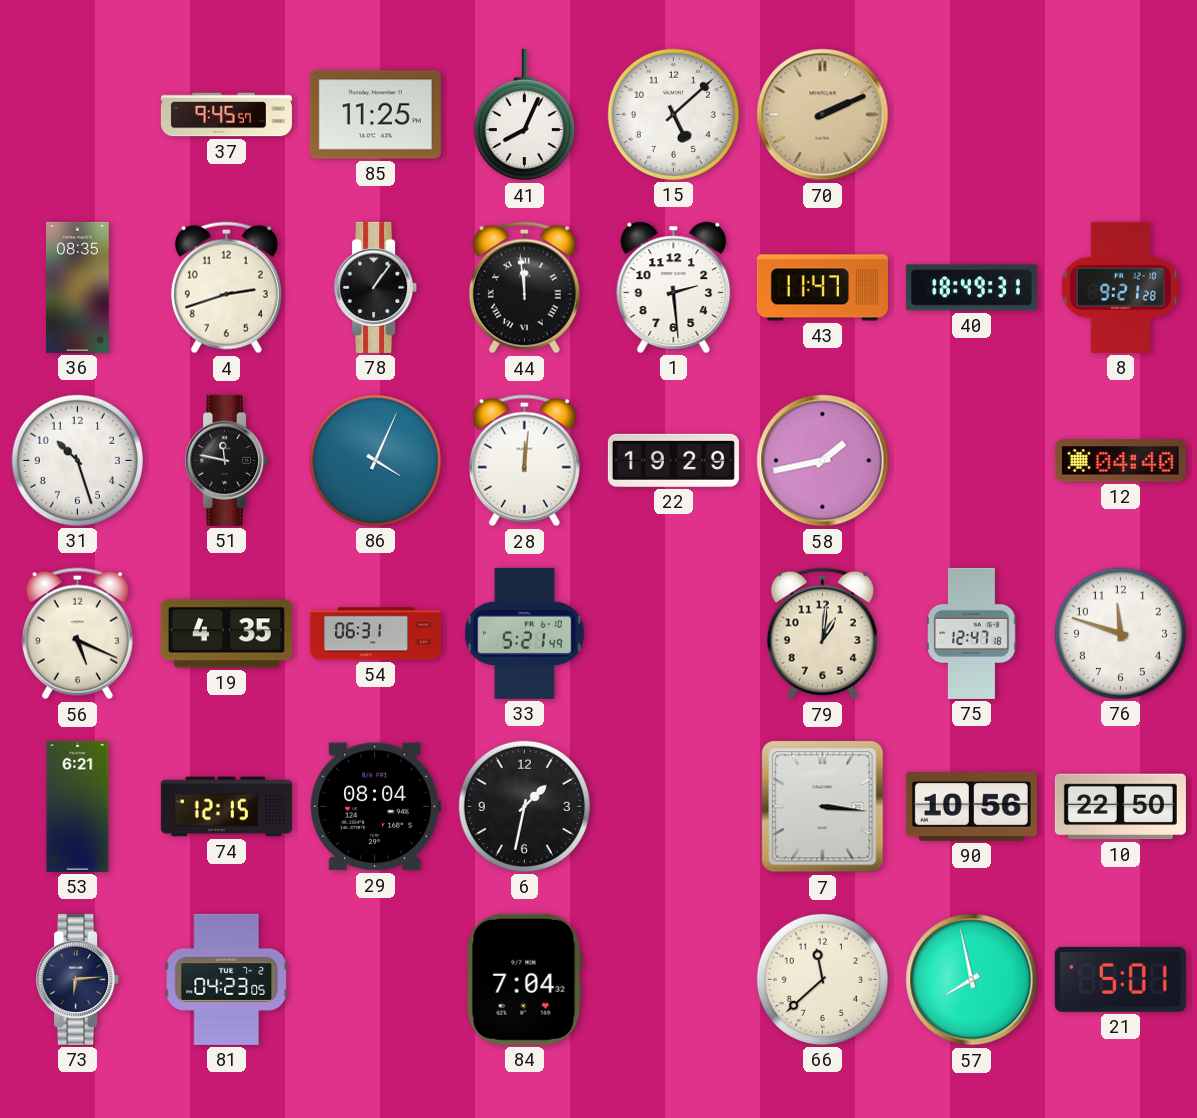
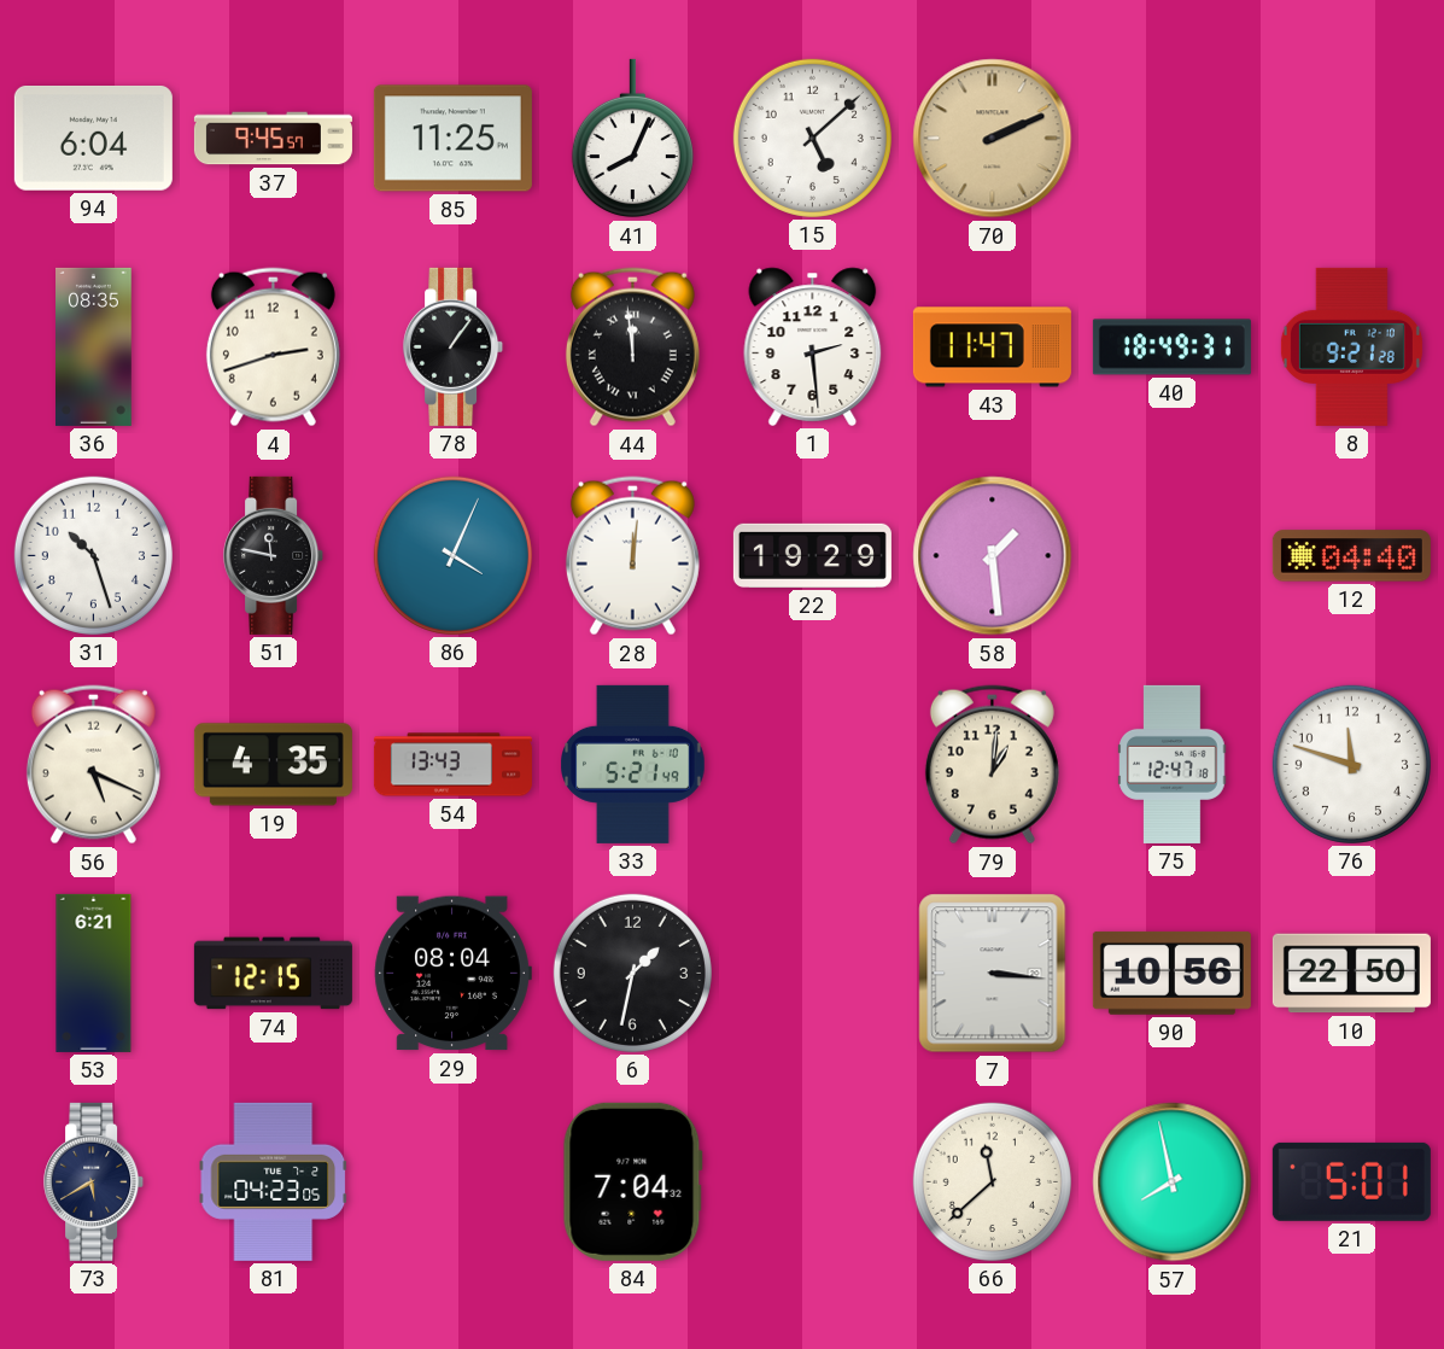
94: none -> 6:04
58: 1:43 -> 1:29
54: 06:31 -> 13:43
73: 6:14 -> 5:40
